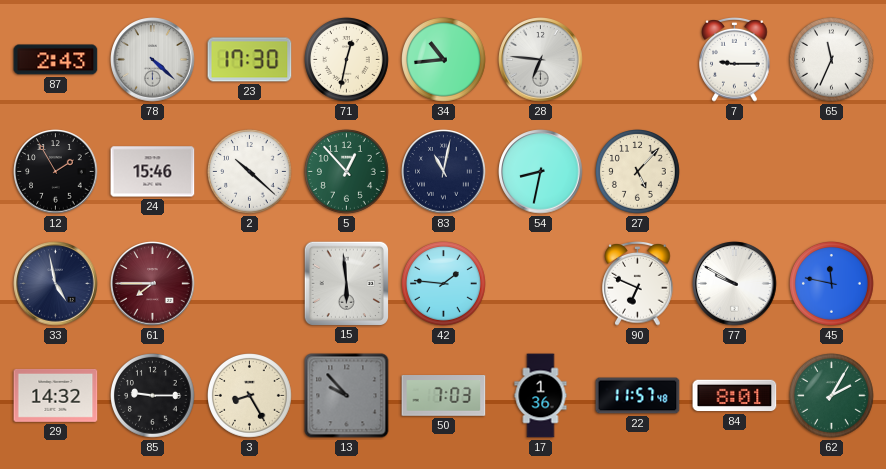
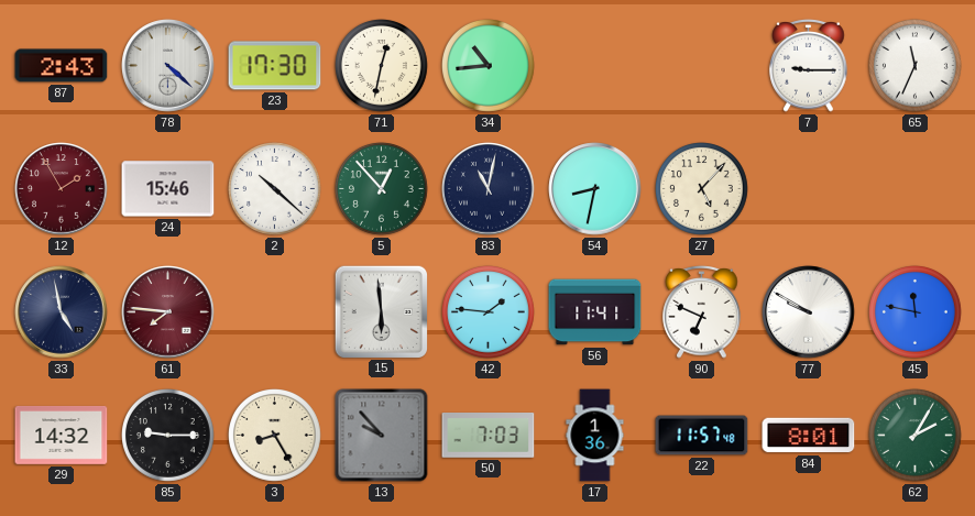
28: 6:46 -> none
12 dial: black -> burgundy
61: 7:45 -> 7:46
56: none -> 11:41
